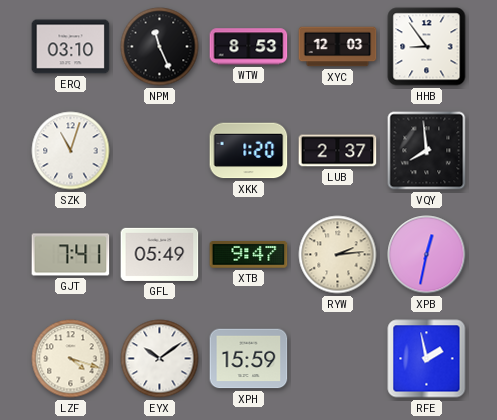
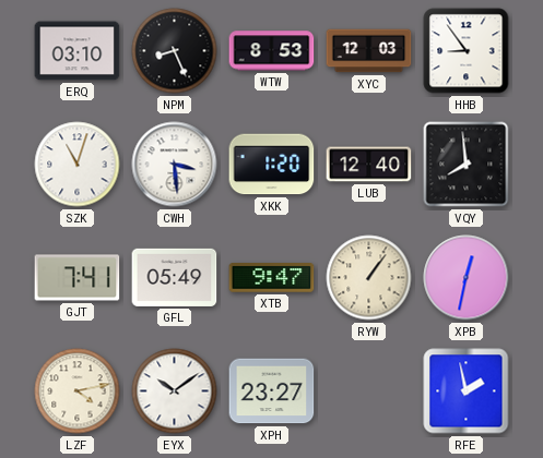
NPM: 11:26 -> 8:26
CWH: none -> 3:29
LUB: 2:37 -> 12:40
RYW: 2:14 -> 1:06
LZF: 4:18 -> 4:13
XPH: 15:59 -> 23:27
